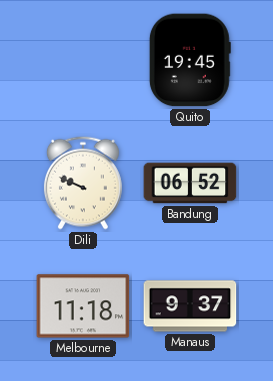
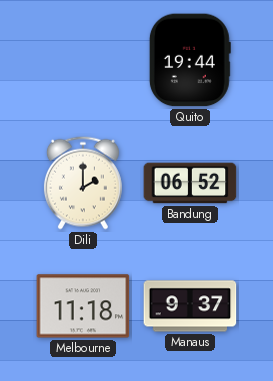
Quito: 19:45 -> 19:44
Dili: 9:49 -> 2:00
